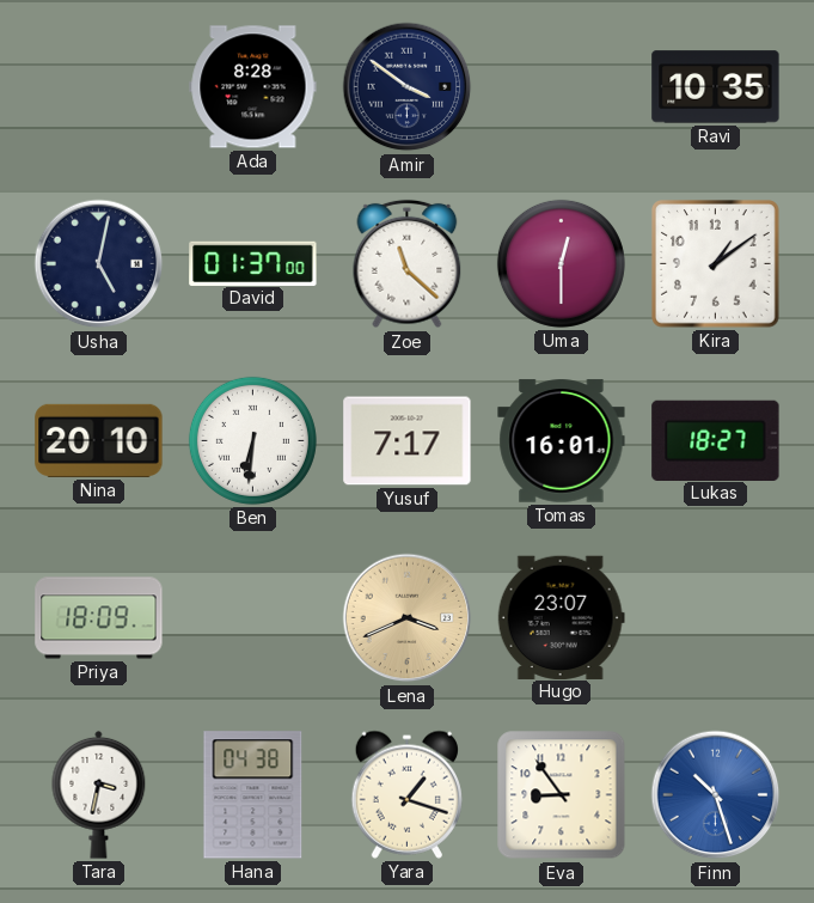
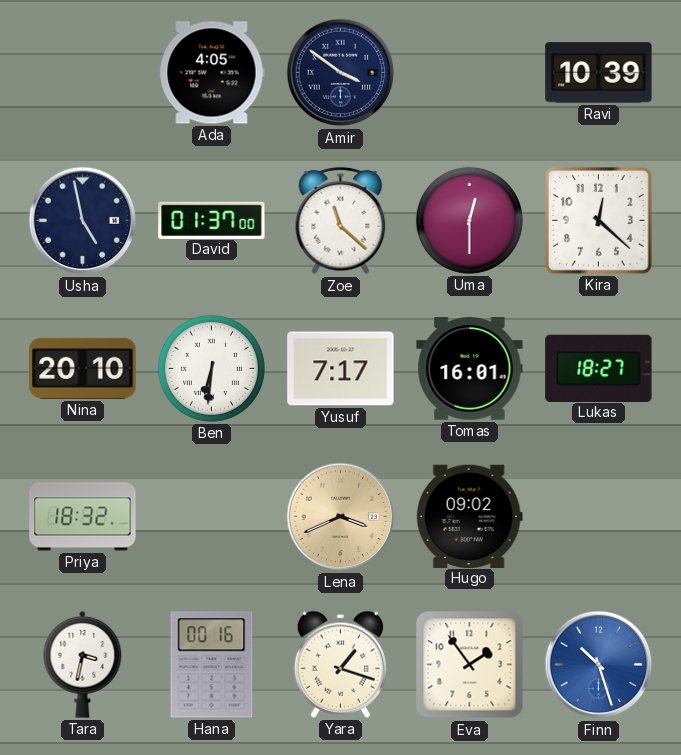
Ada: 8:28 -> 4:05
Ravi: 10:35 -> 10:39
Usha: 5:02 -> 4:58
Kira: 1:09 -> 12:22
Priya: 18:09 -> 18:32
Hugo: 23:07 -> 09:02
Hana: 04:38 -> 00:16
Eva: 8:54 -> 1:54
